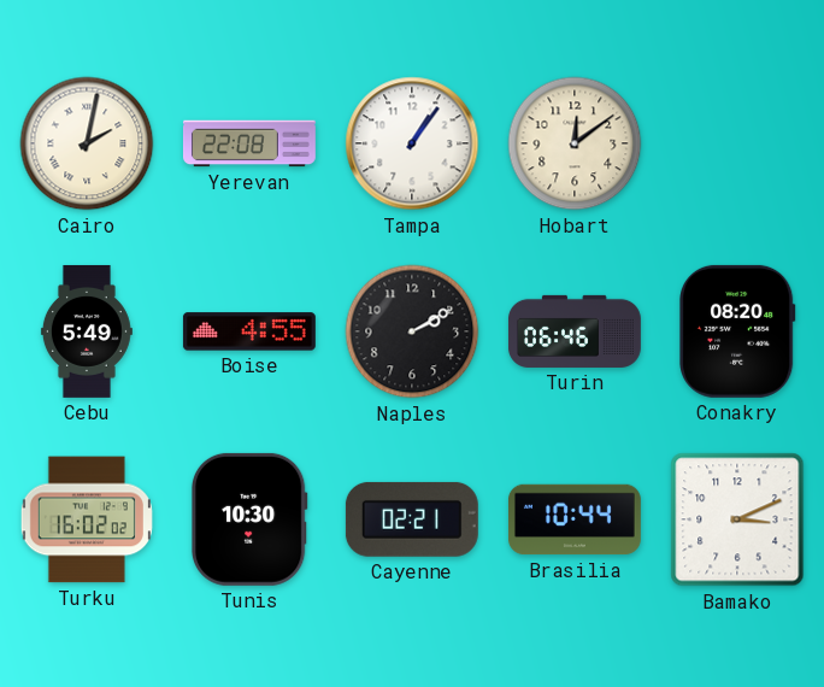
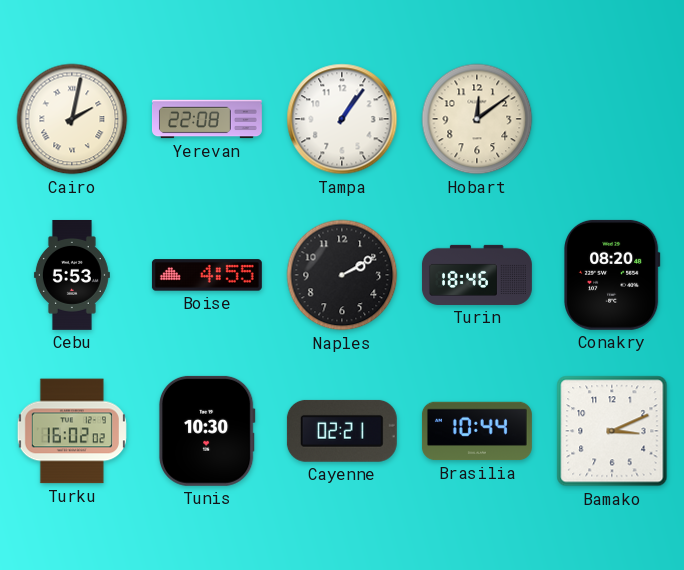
Cebu: 5:49 -> 5:53
Turin: 06:46 -> 18:46
